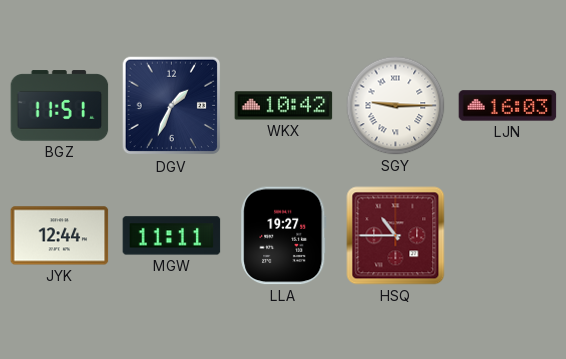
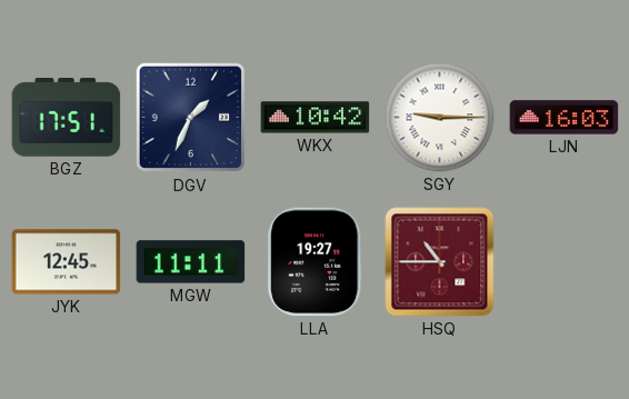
BGZ: 11:51 -> 17:51
JYK: 12:44 -> 12:45
